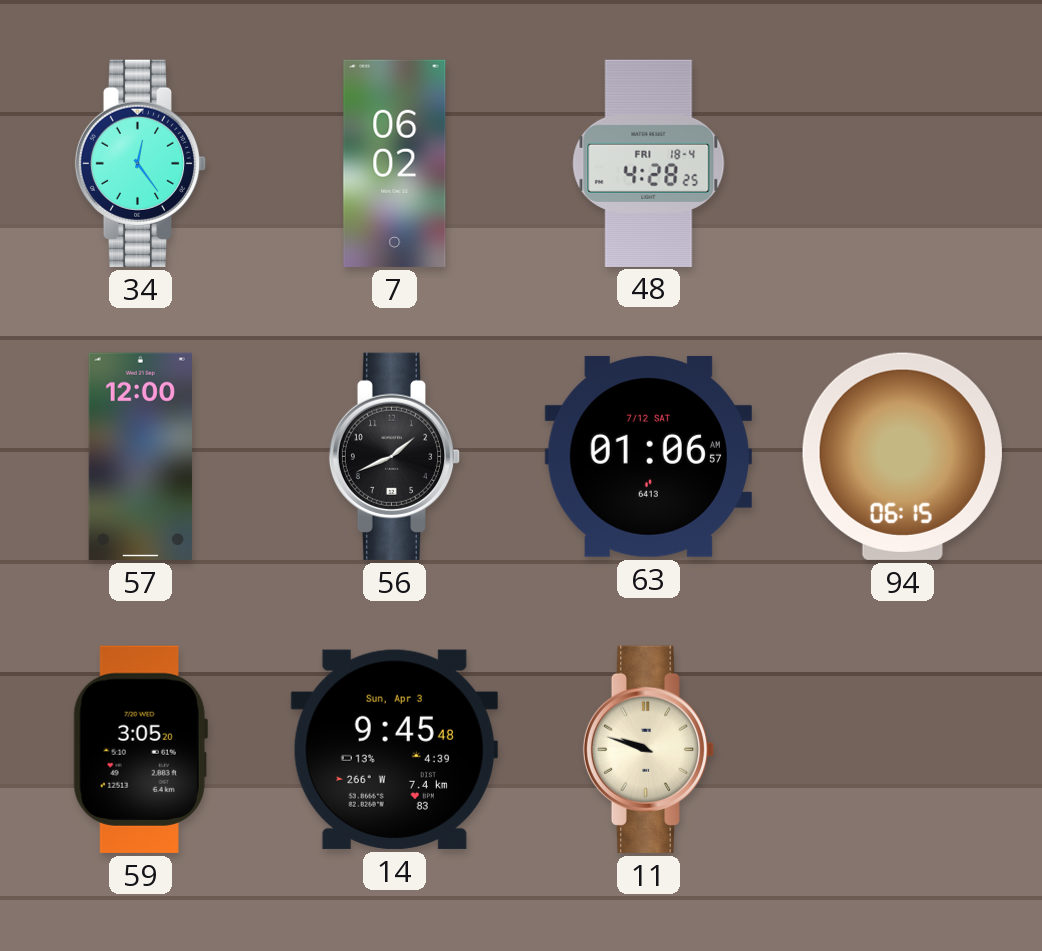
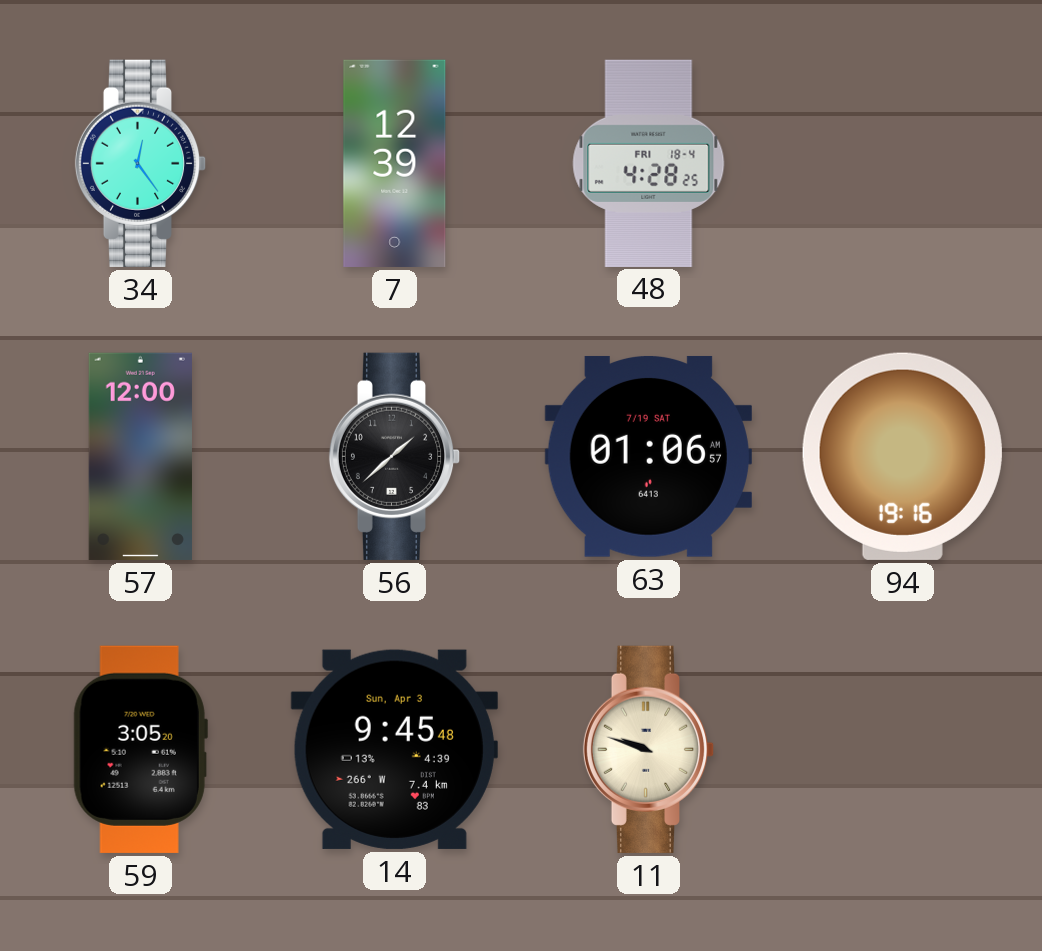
7: 06:02 -> 12:39
56: 1:41 -> 1:38
63 date: 7/12 SAT -> 7/19 SAT
94: 06:15 -> 19:16
